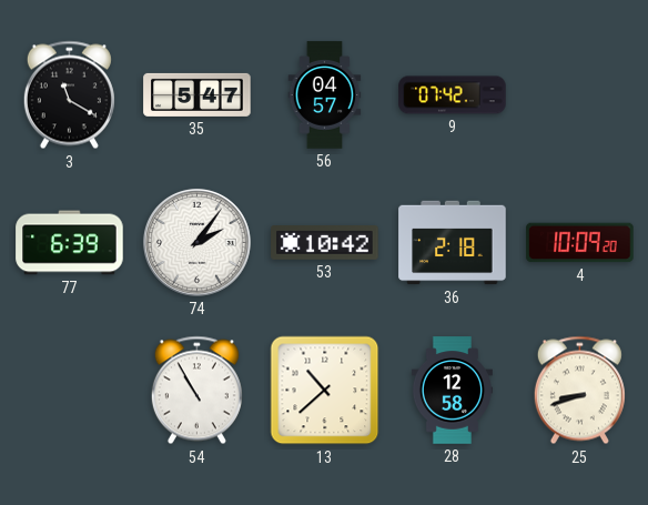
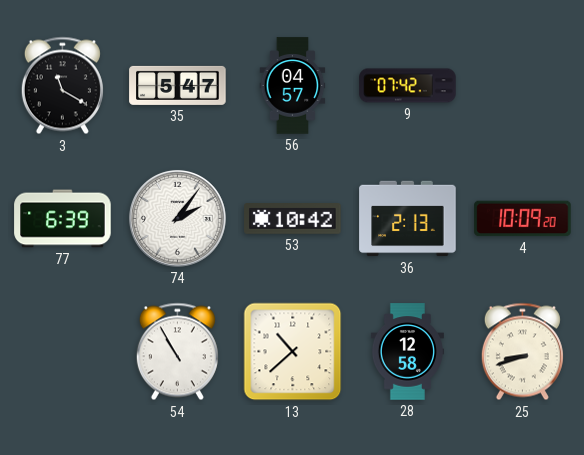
36: 2:18 -> 2:13
